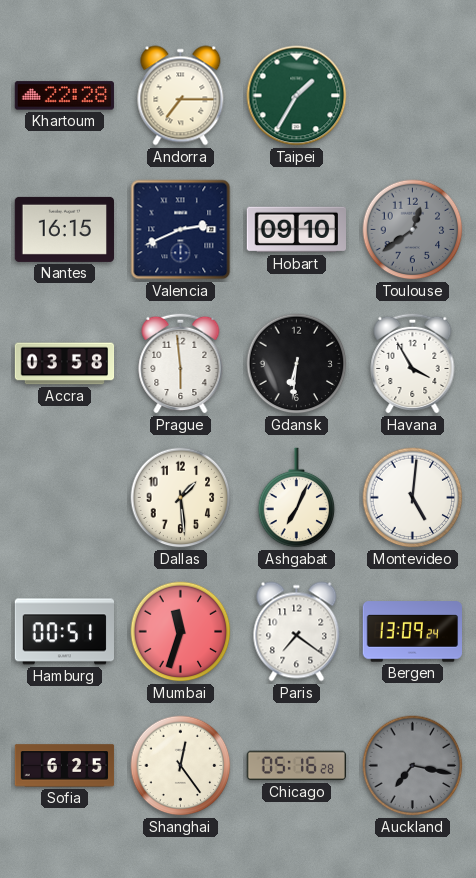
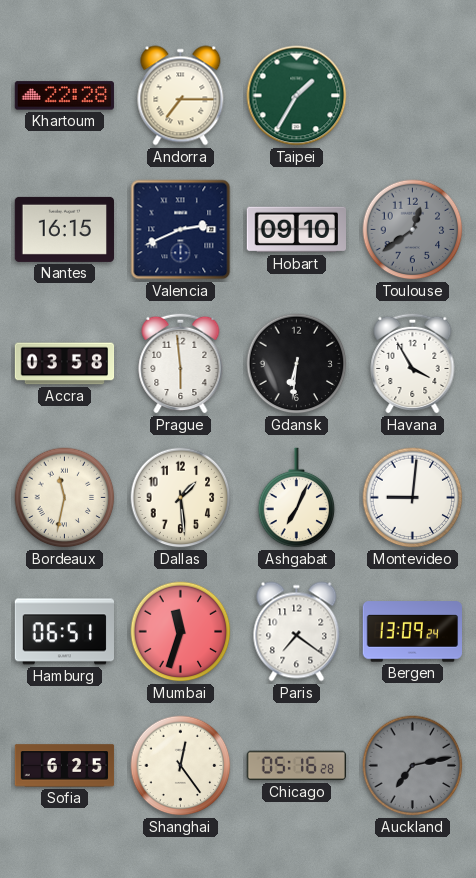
Bordeaux: none -> 11:32
Montevideo: 5:01 -> 9:01
Hamburg: 00:51 -> 06:51
Auckland: 7:17 -> 7:13
